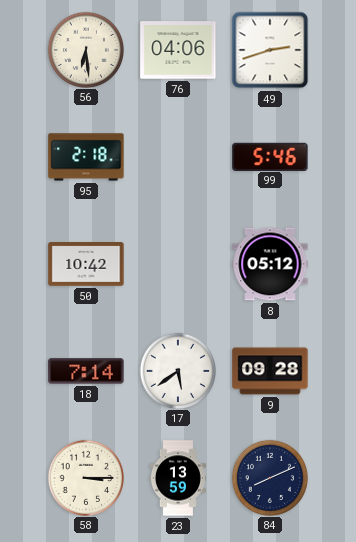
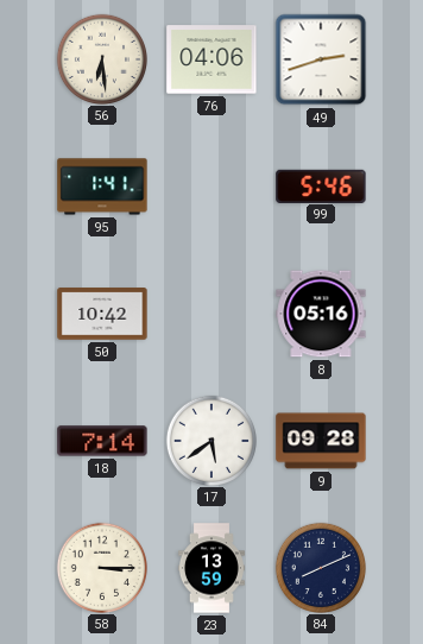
95: 2:18 -> 1:41
8: 05:12 -> 05:16
